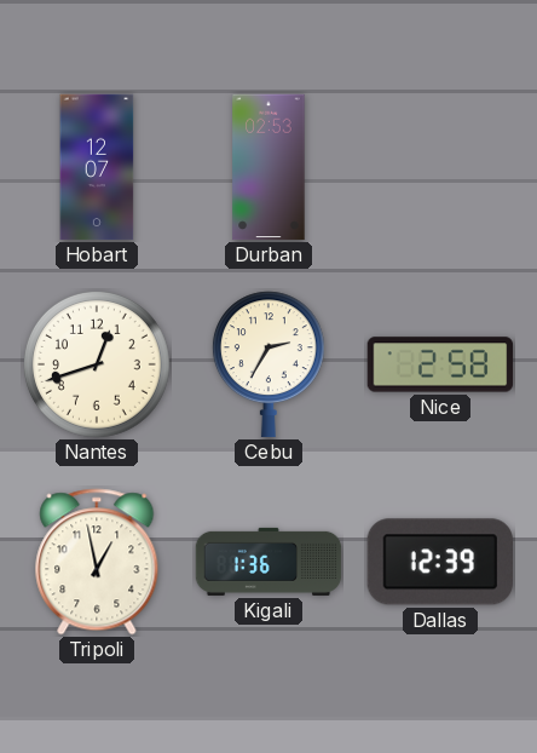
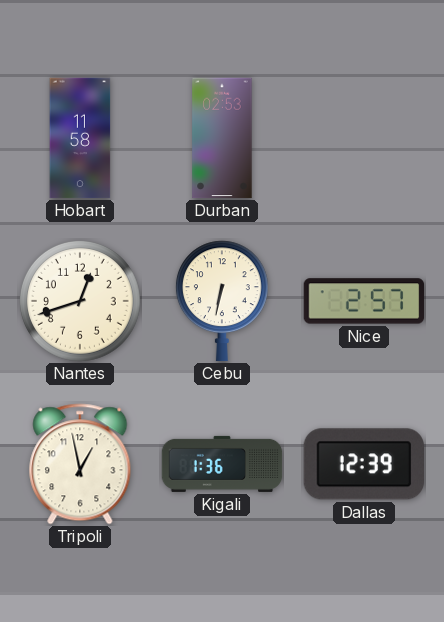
Hobart: 12:07 -> 11:58
Cebu: 2:35 -> 6:32
Nice: 2:58 -> 2:57
